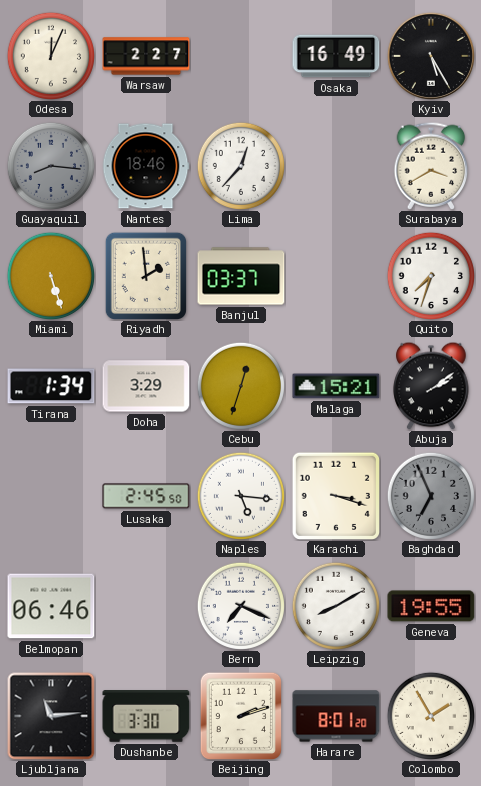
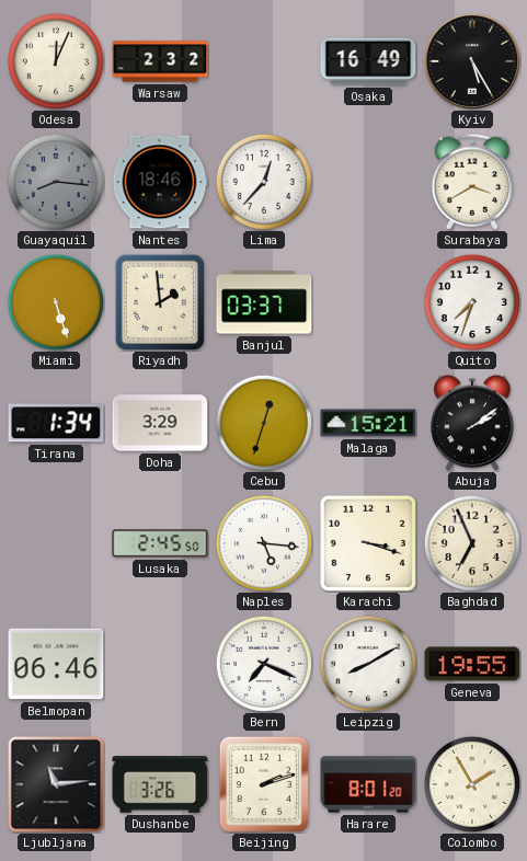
Warsaw: 2:27 -> 2:32
Baghdad dial: grey -> cream
Dushanbe: 3:30 -> 3:26
